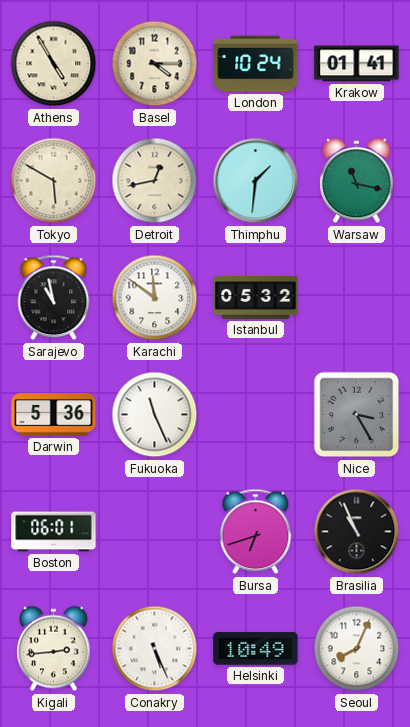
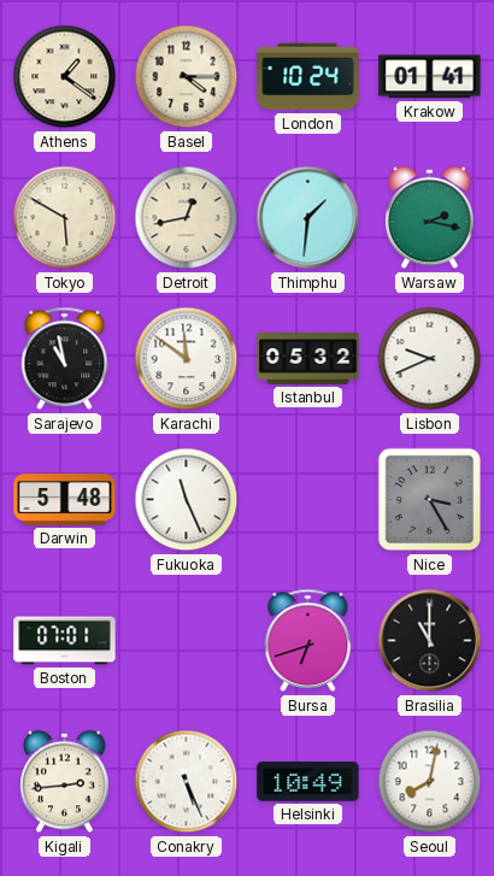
Athens: 4:55 -> 1:21
Warsaw: 11:17 -> 2:17
Lisbon: none -> 9:41
Darwin: 5:36 -> 5:48
Boston: 06:01 -> 07:01
Brasilia: 10:56 -> 11:00
Seoul: 8:04 -> 8:02
